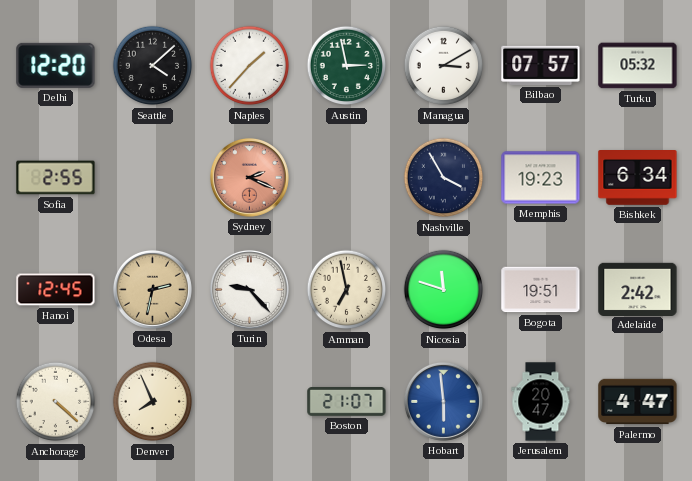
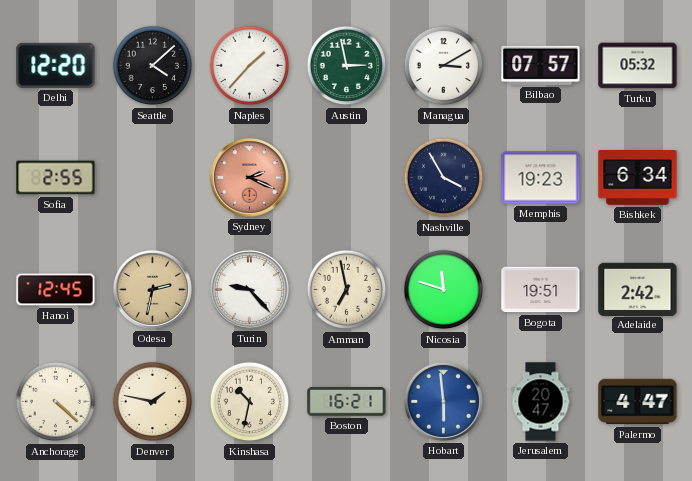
Denver: 7:56 -> 1:47
Kinshasa: none -> 10:32
Boston: 21:07 -> 16:21
